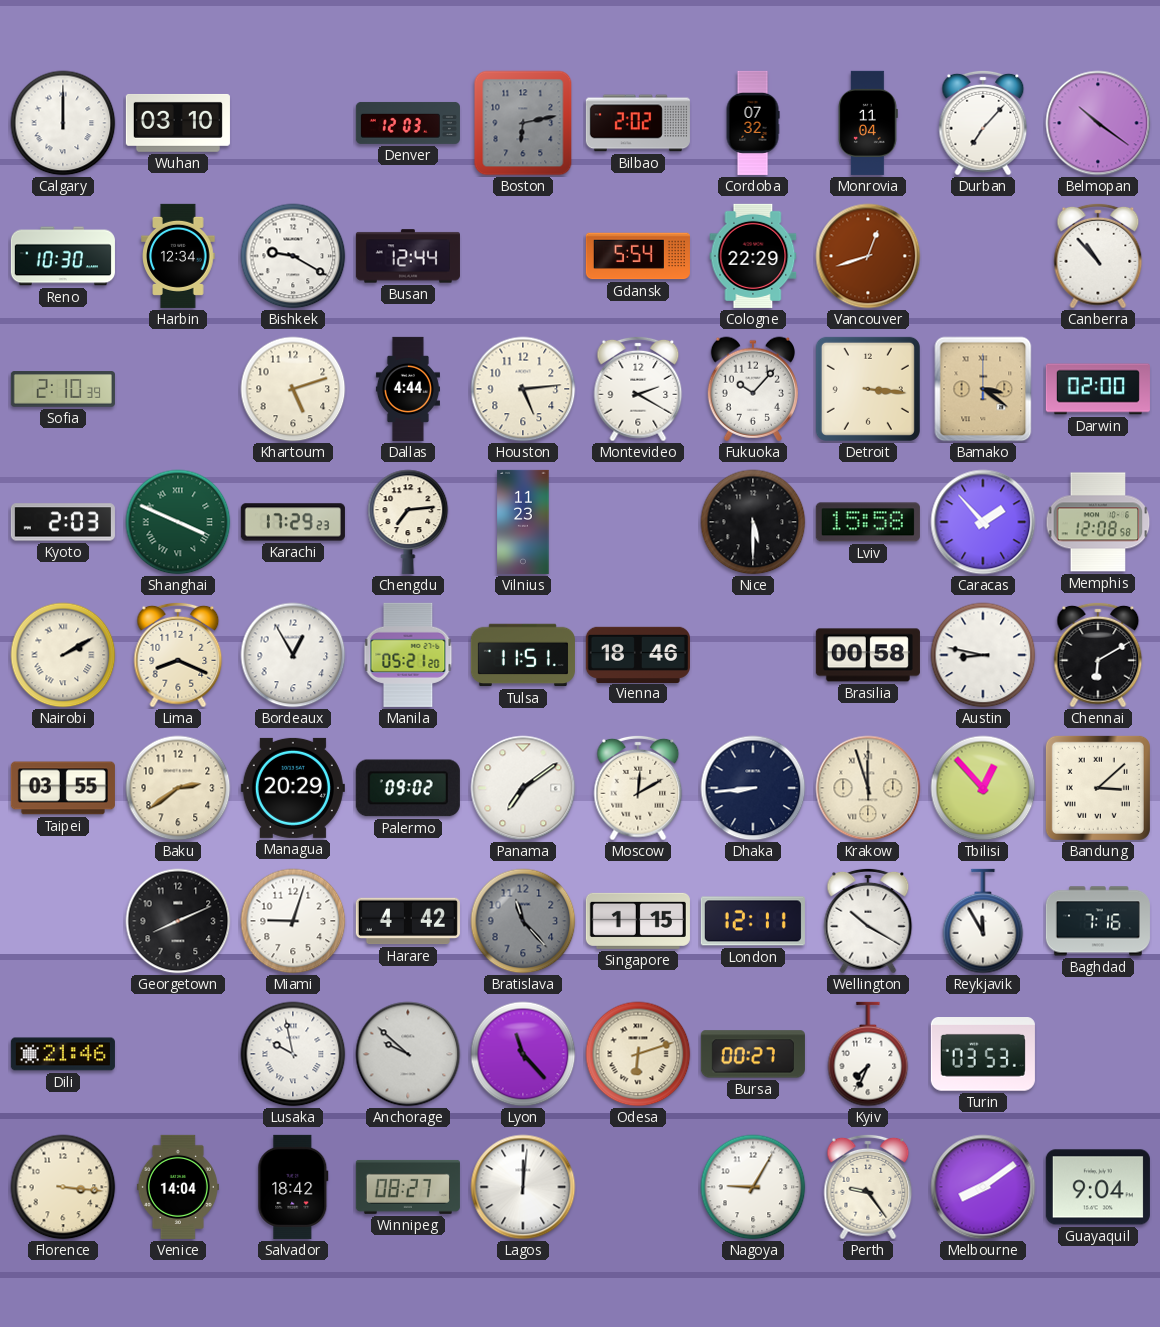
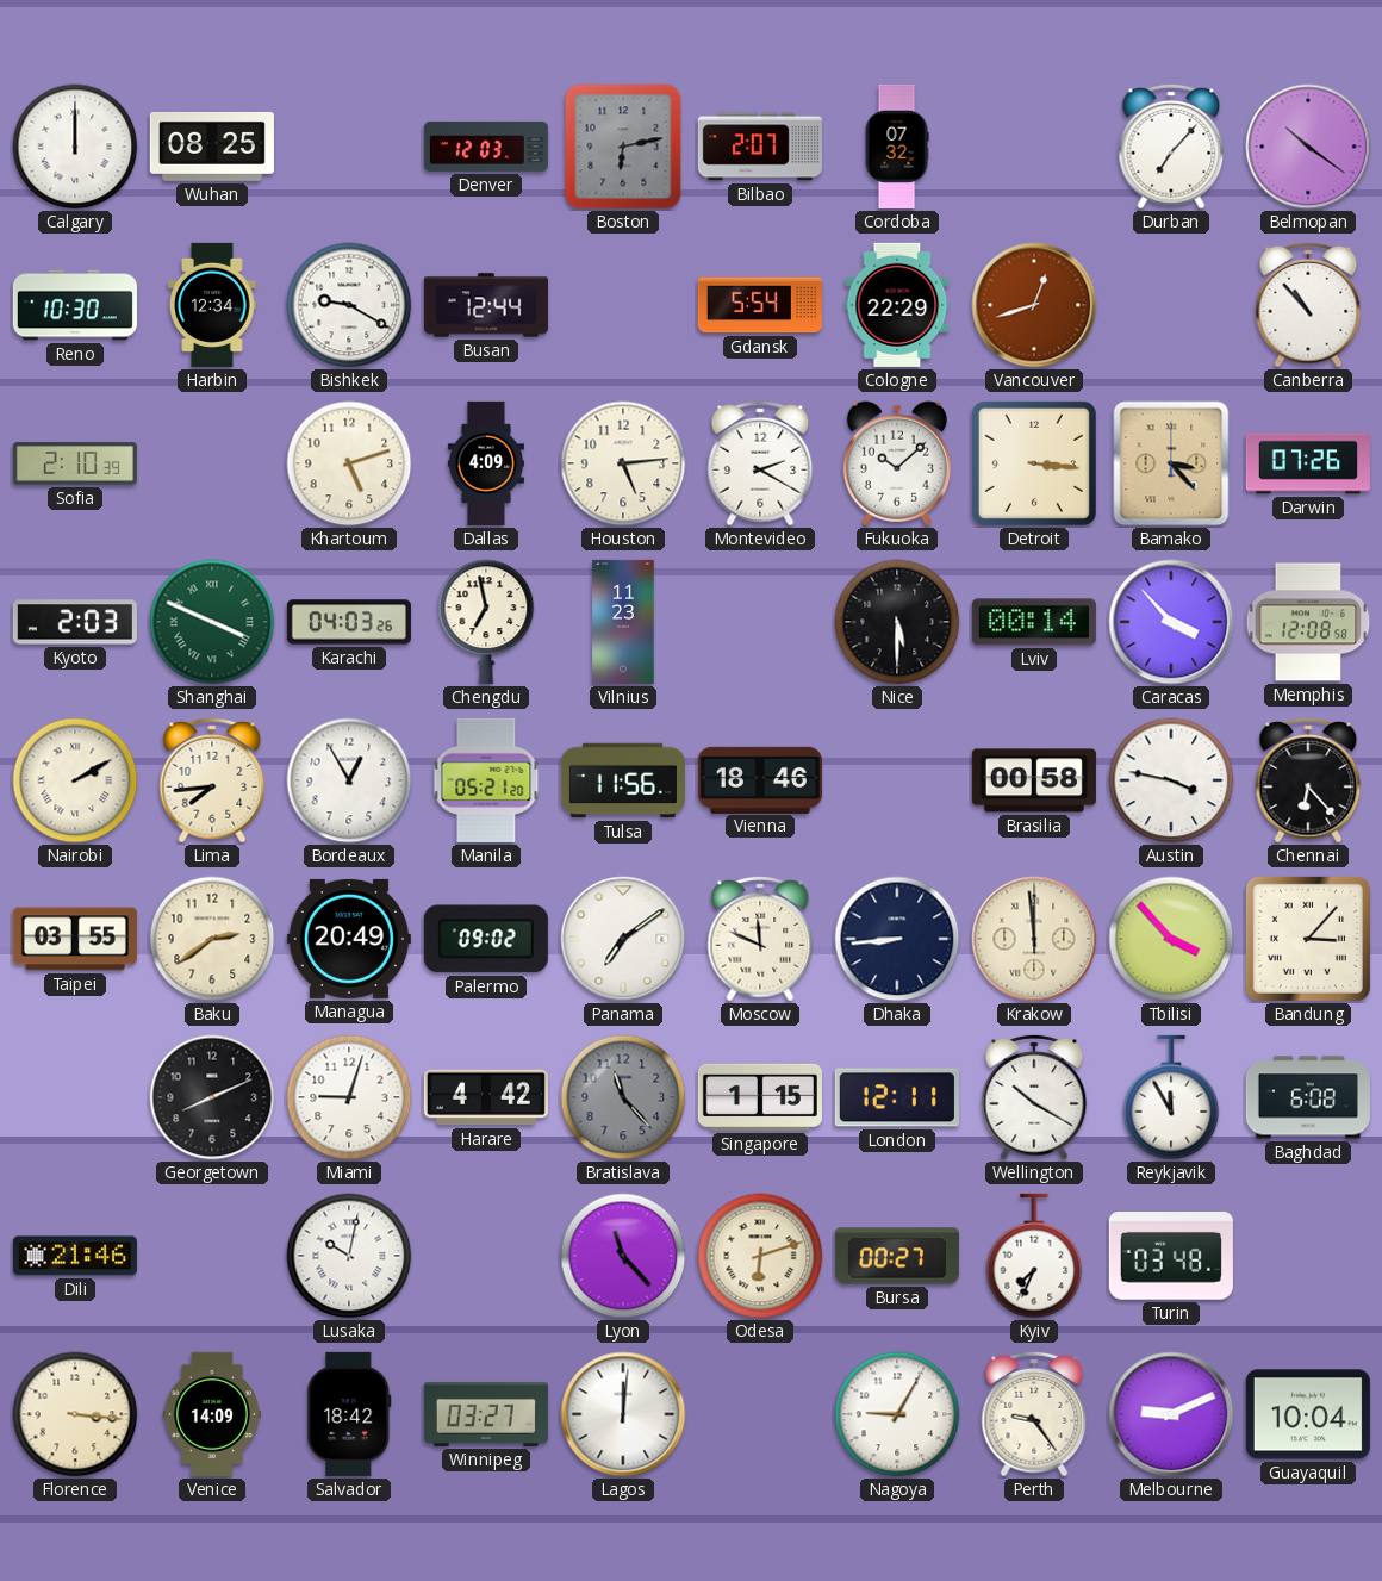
Wuhan: 03:10 -> 08:25
Bilbao: 2:02 -> 2:07
Monrovia: 11:04 -> none
Dallas: 4:44 -> 4:09
Fukuoka: 10:07 -> 10:08
Bamako: 3:21 -> 3:23
Darwin: 02:00 -> 07:26
Karachi: 17:29 -> 04:03
Chengdu: 7:14 -> 6:58
Lviv: 15:58 -> 00:14
Caracas: 1:53 -> 3:53
Lima: 8:19 -> 7:44
Tulsa: 11:51 -> 11:56
Austin: 8:47 -> 3:47
Chennai: 6:10 -> 6:23
Managua: 20:29 -> 20:49
Moscow: 12:10 -> 11:49
Krakow: 11:57 -> 11:59
Tbilisi: 12:53 -> 3:53
Bandung: 3:08 -> 3:07
Baghdad: 7:16 -> 6:08
Lusaka: 9:58 -> 10:02
Anchorage: 9:52 -> none
Turin: 03:53 -> 03:48
Venice: 14:04 -> 14:09
Winnipeg: 08:27 -> 03:27
Melbourne: 8:09 -> 9:11
Guayaquil: 9:04 -> 10:04
